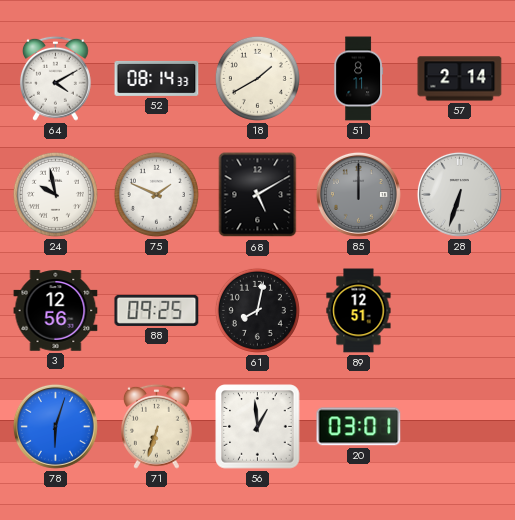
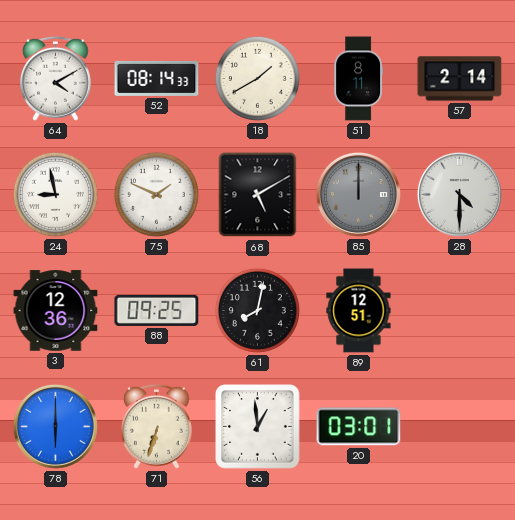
24: 9:58 -> 8:58
28: 6:33 -> 4:30
3: 12:56 -> 12:36
78: 6:03 -> 6:00
